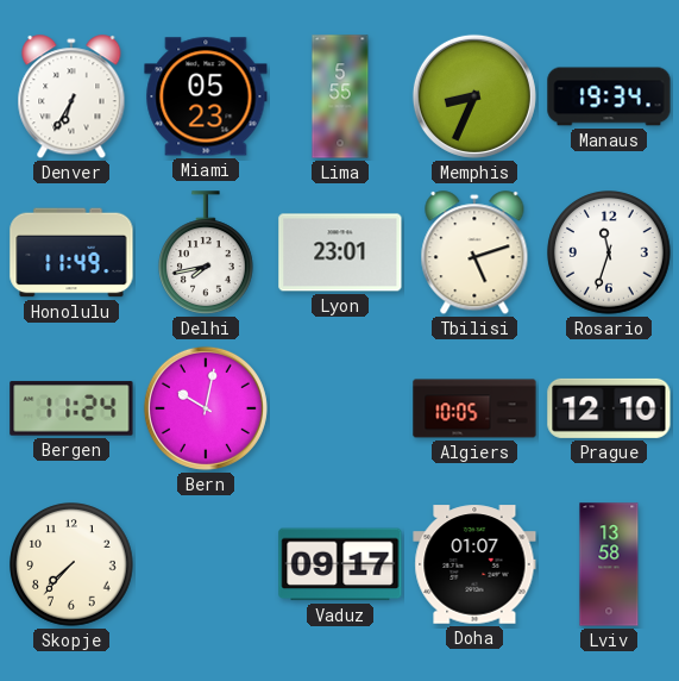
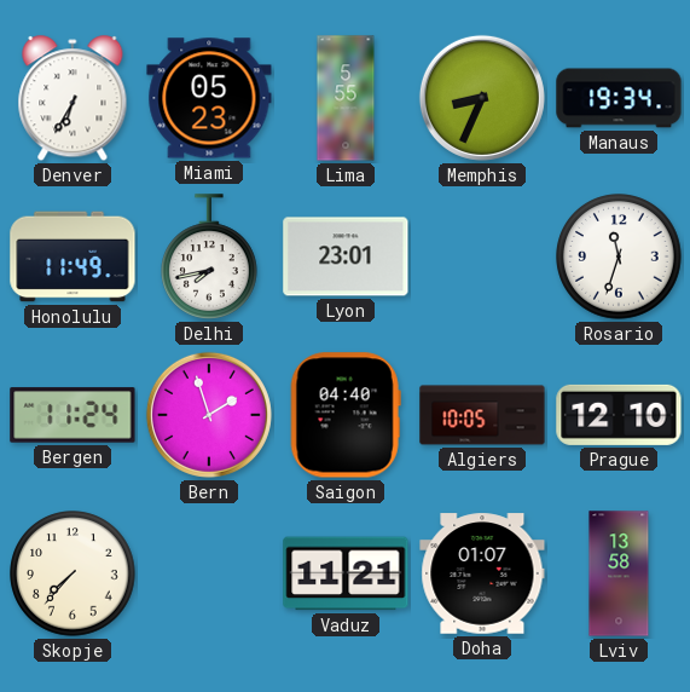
Tbilisi: 5:12 -> none
Bern: 10:02 -> 1:57
Saigon: none -> 04:40
Vaduz: 09:17 -> 11:21
